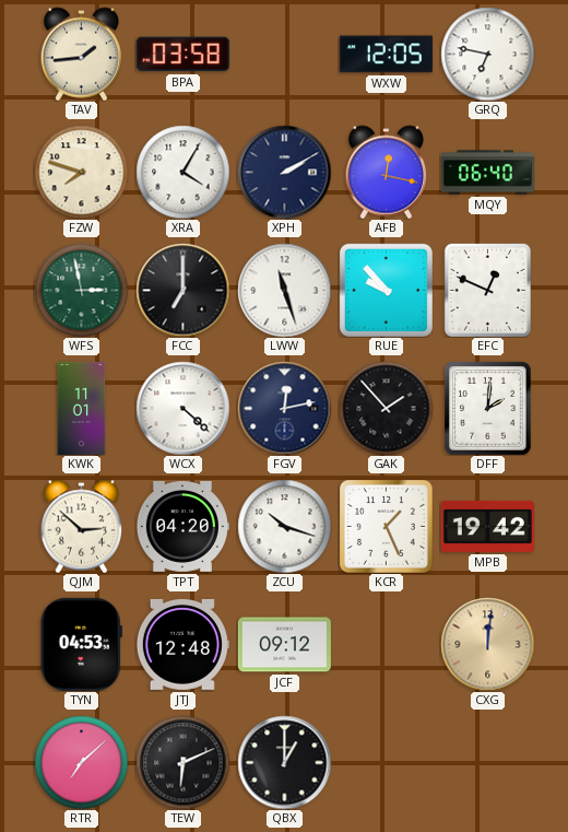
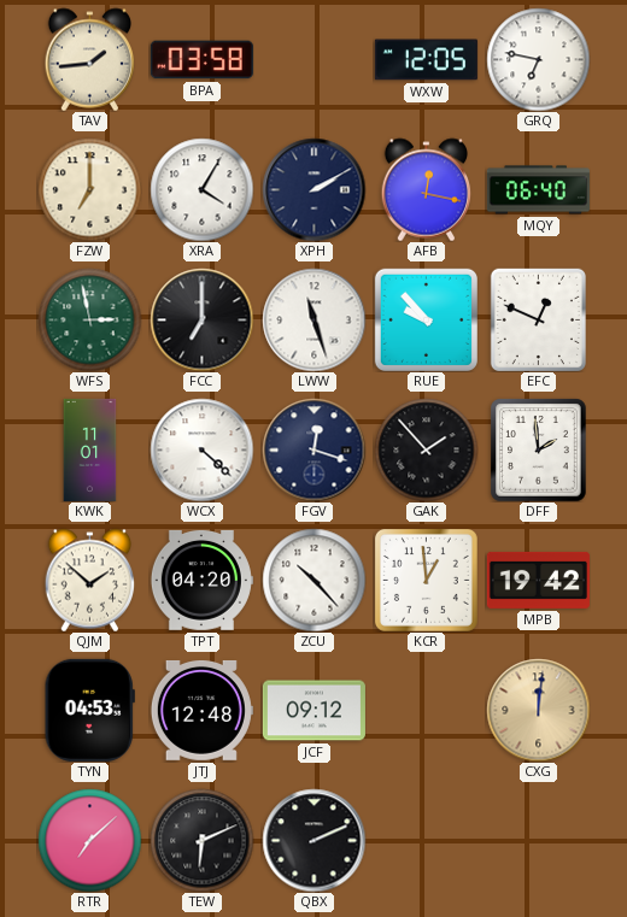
FZW: 7:48 -> 7:00
FGV: 12:13 -> 12:18
DFF: 2:01 -> 1:59
QJM: 2:52 -> 1:52
ZCU: 10:18 -> 10:23
KCR: 1:26 -> 12:59
QBX: 1:00 -> 2:11
